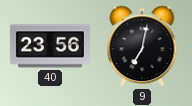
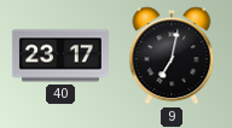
40: 23:56 -> 23:17
